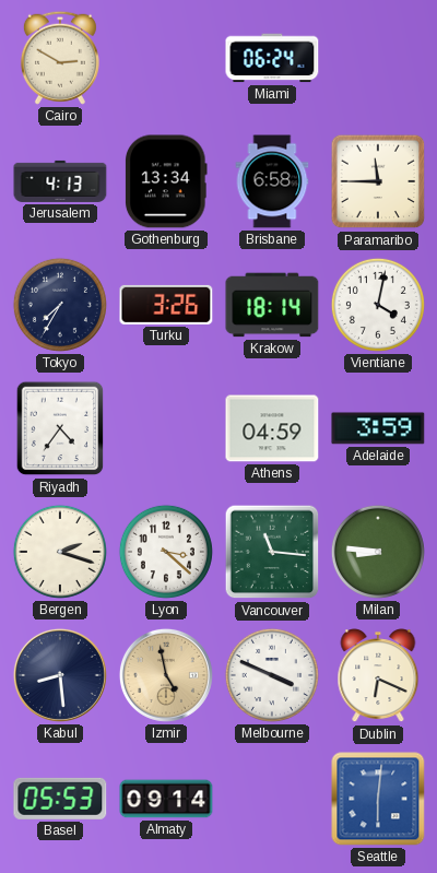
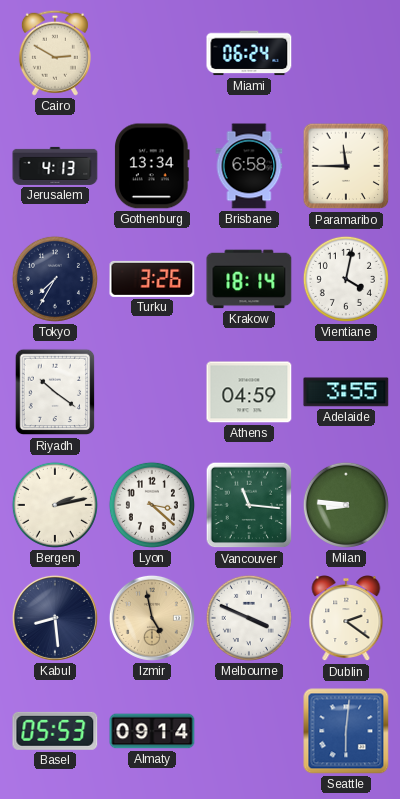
Riyadh: 4:36 -> 10:21
Adelaide: 3:59 -> 3:55
Bergen: 2:18 -> 2:13
Dublin: 6:19 -> 2:21
